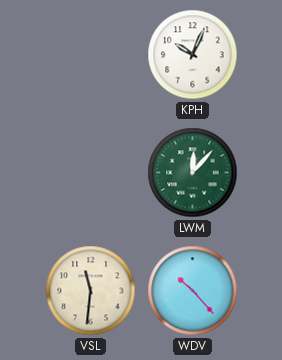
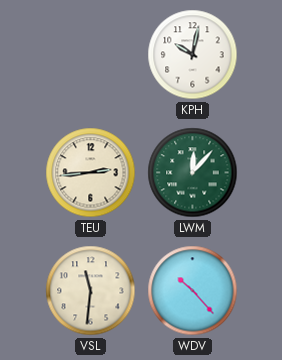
KPH: 10:04 -> 10:02
TEU: none -> 2:44
